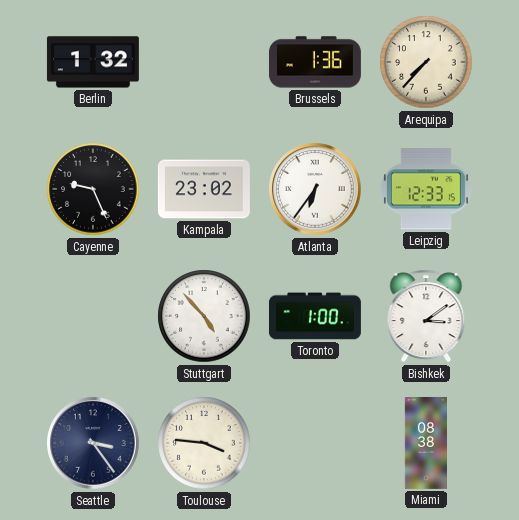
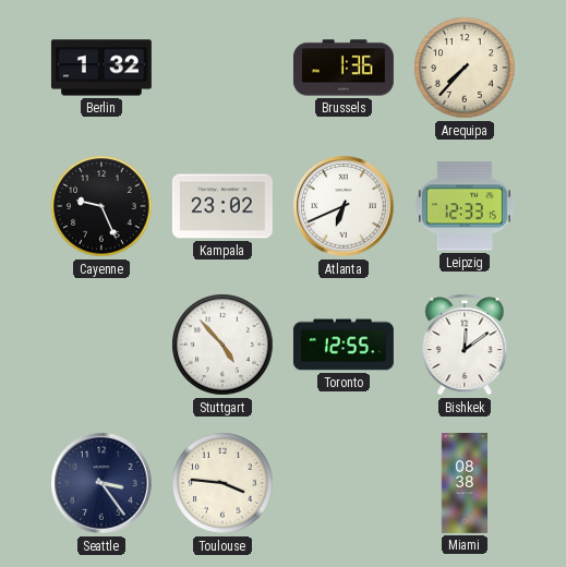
Atlanta: 6:36 -> 6:41
Toronto: 1:00 -> 12:55
Bishkek: 3:09 -> 12:09
